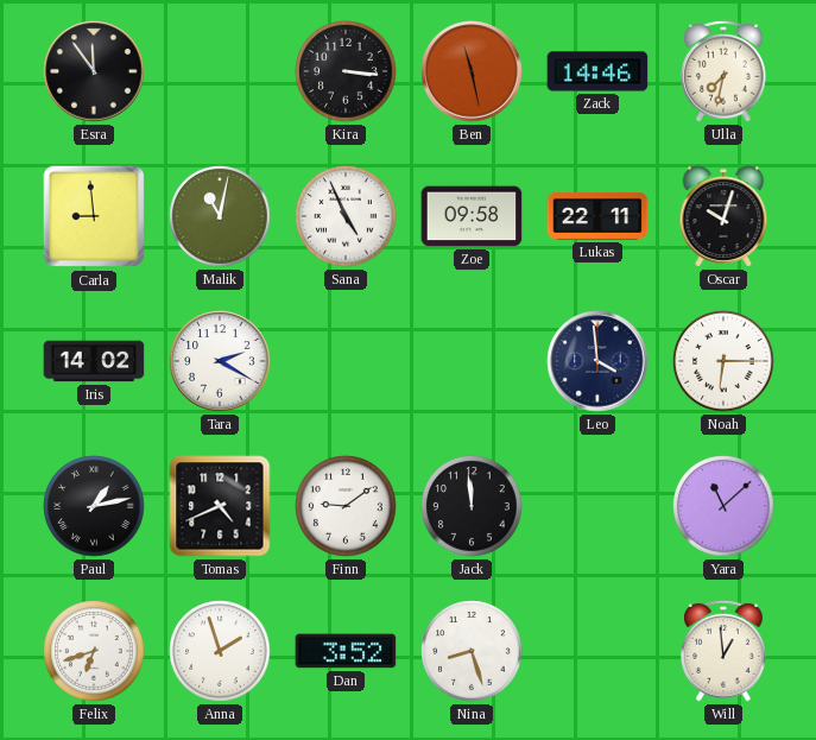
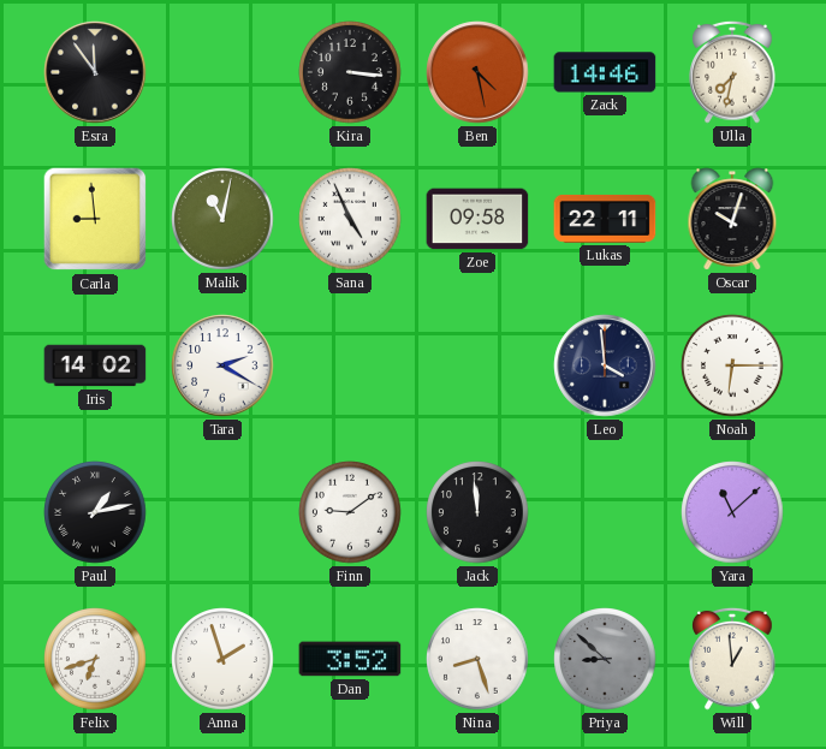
Ben: 11:28 -> 4:28
Tomas: 4:41 -> none
Priya: none -> 8:52
